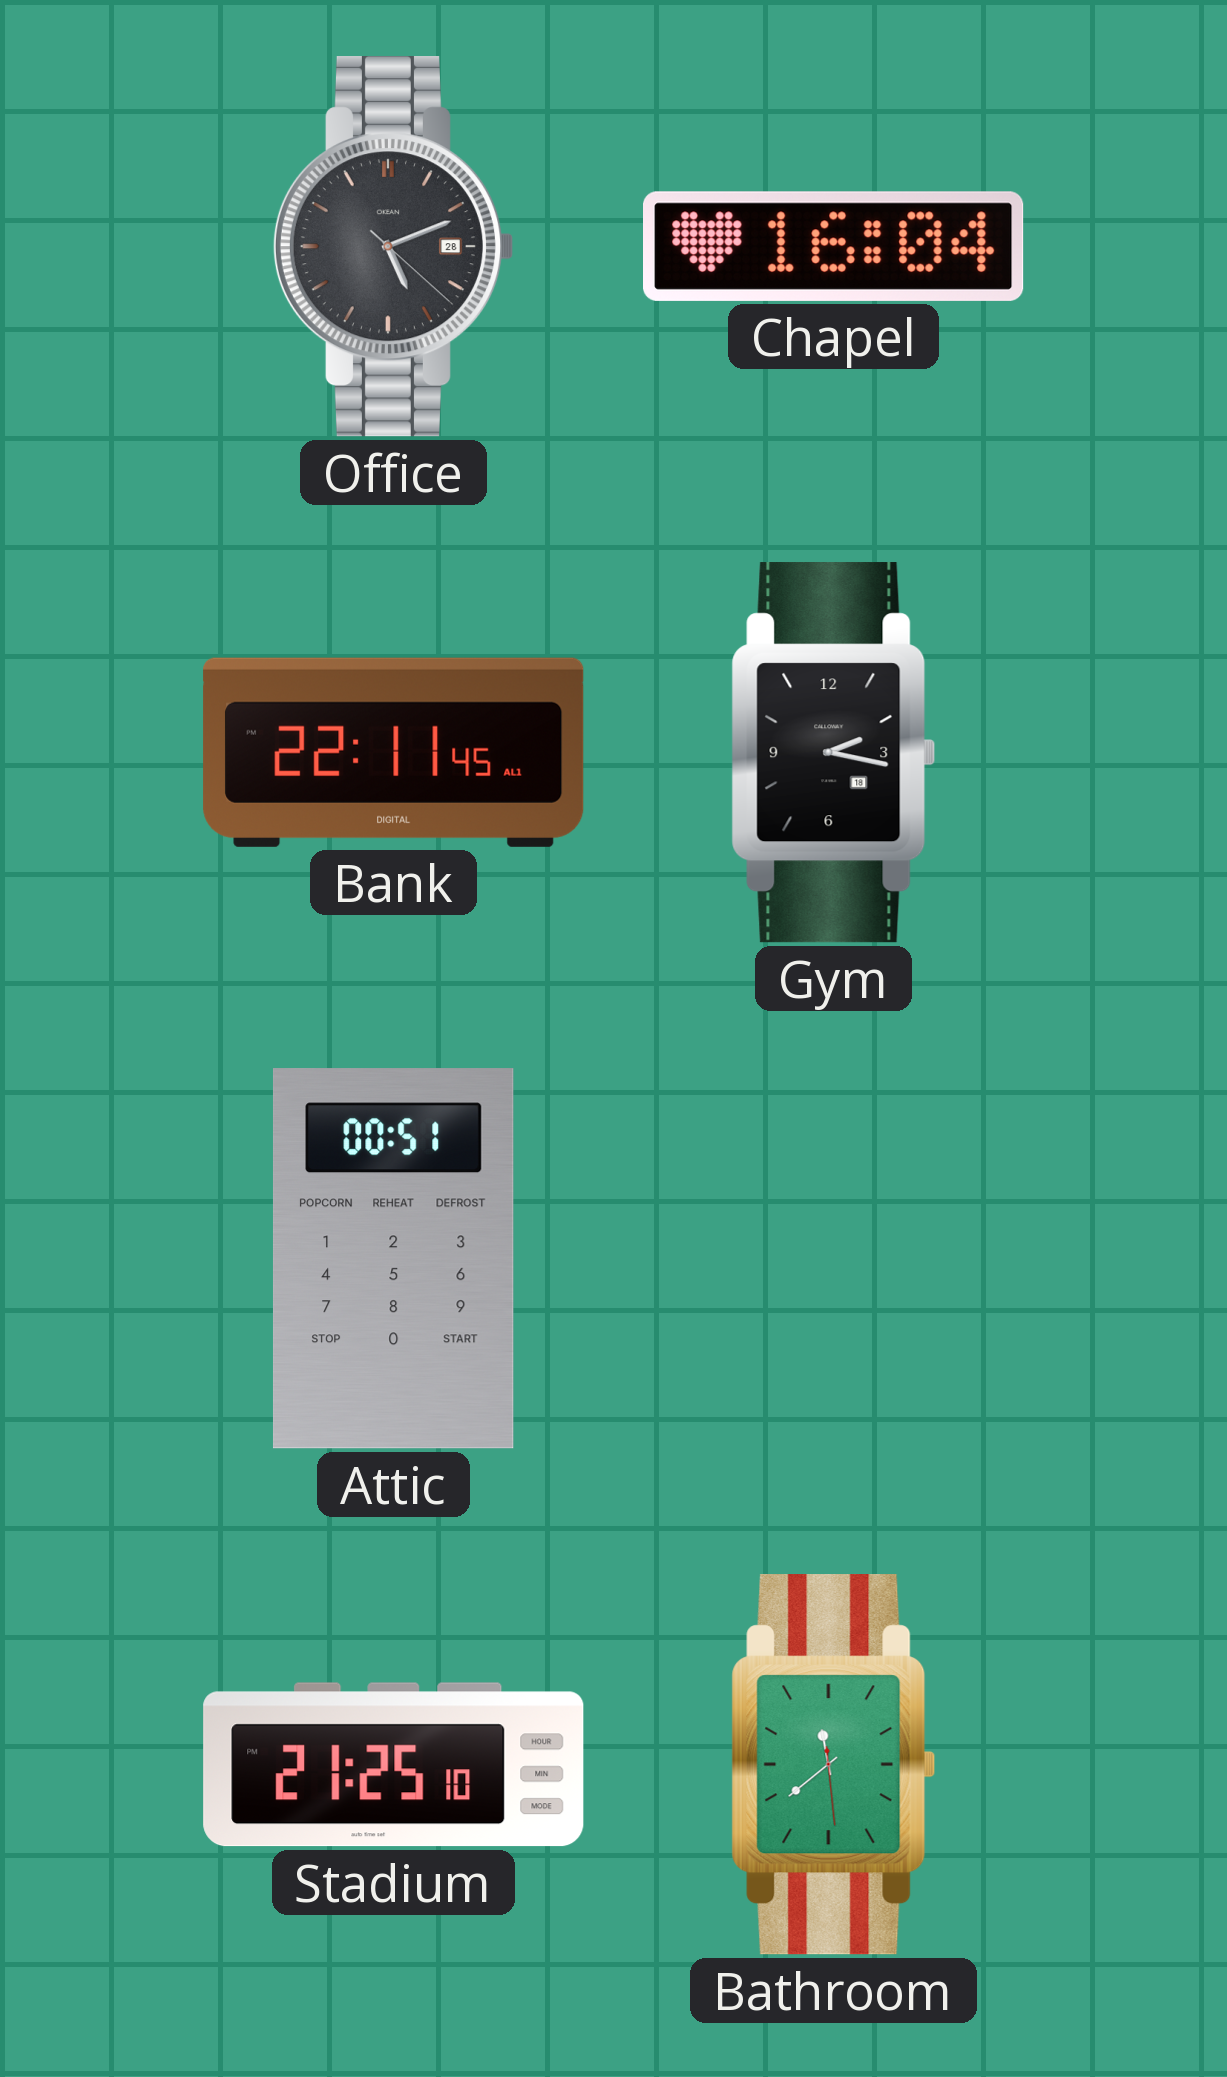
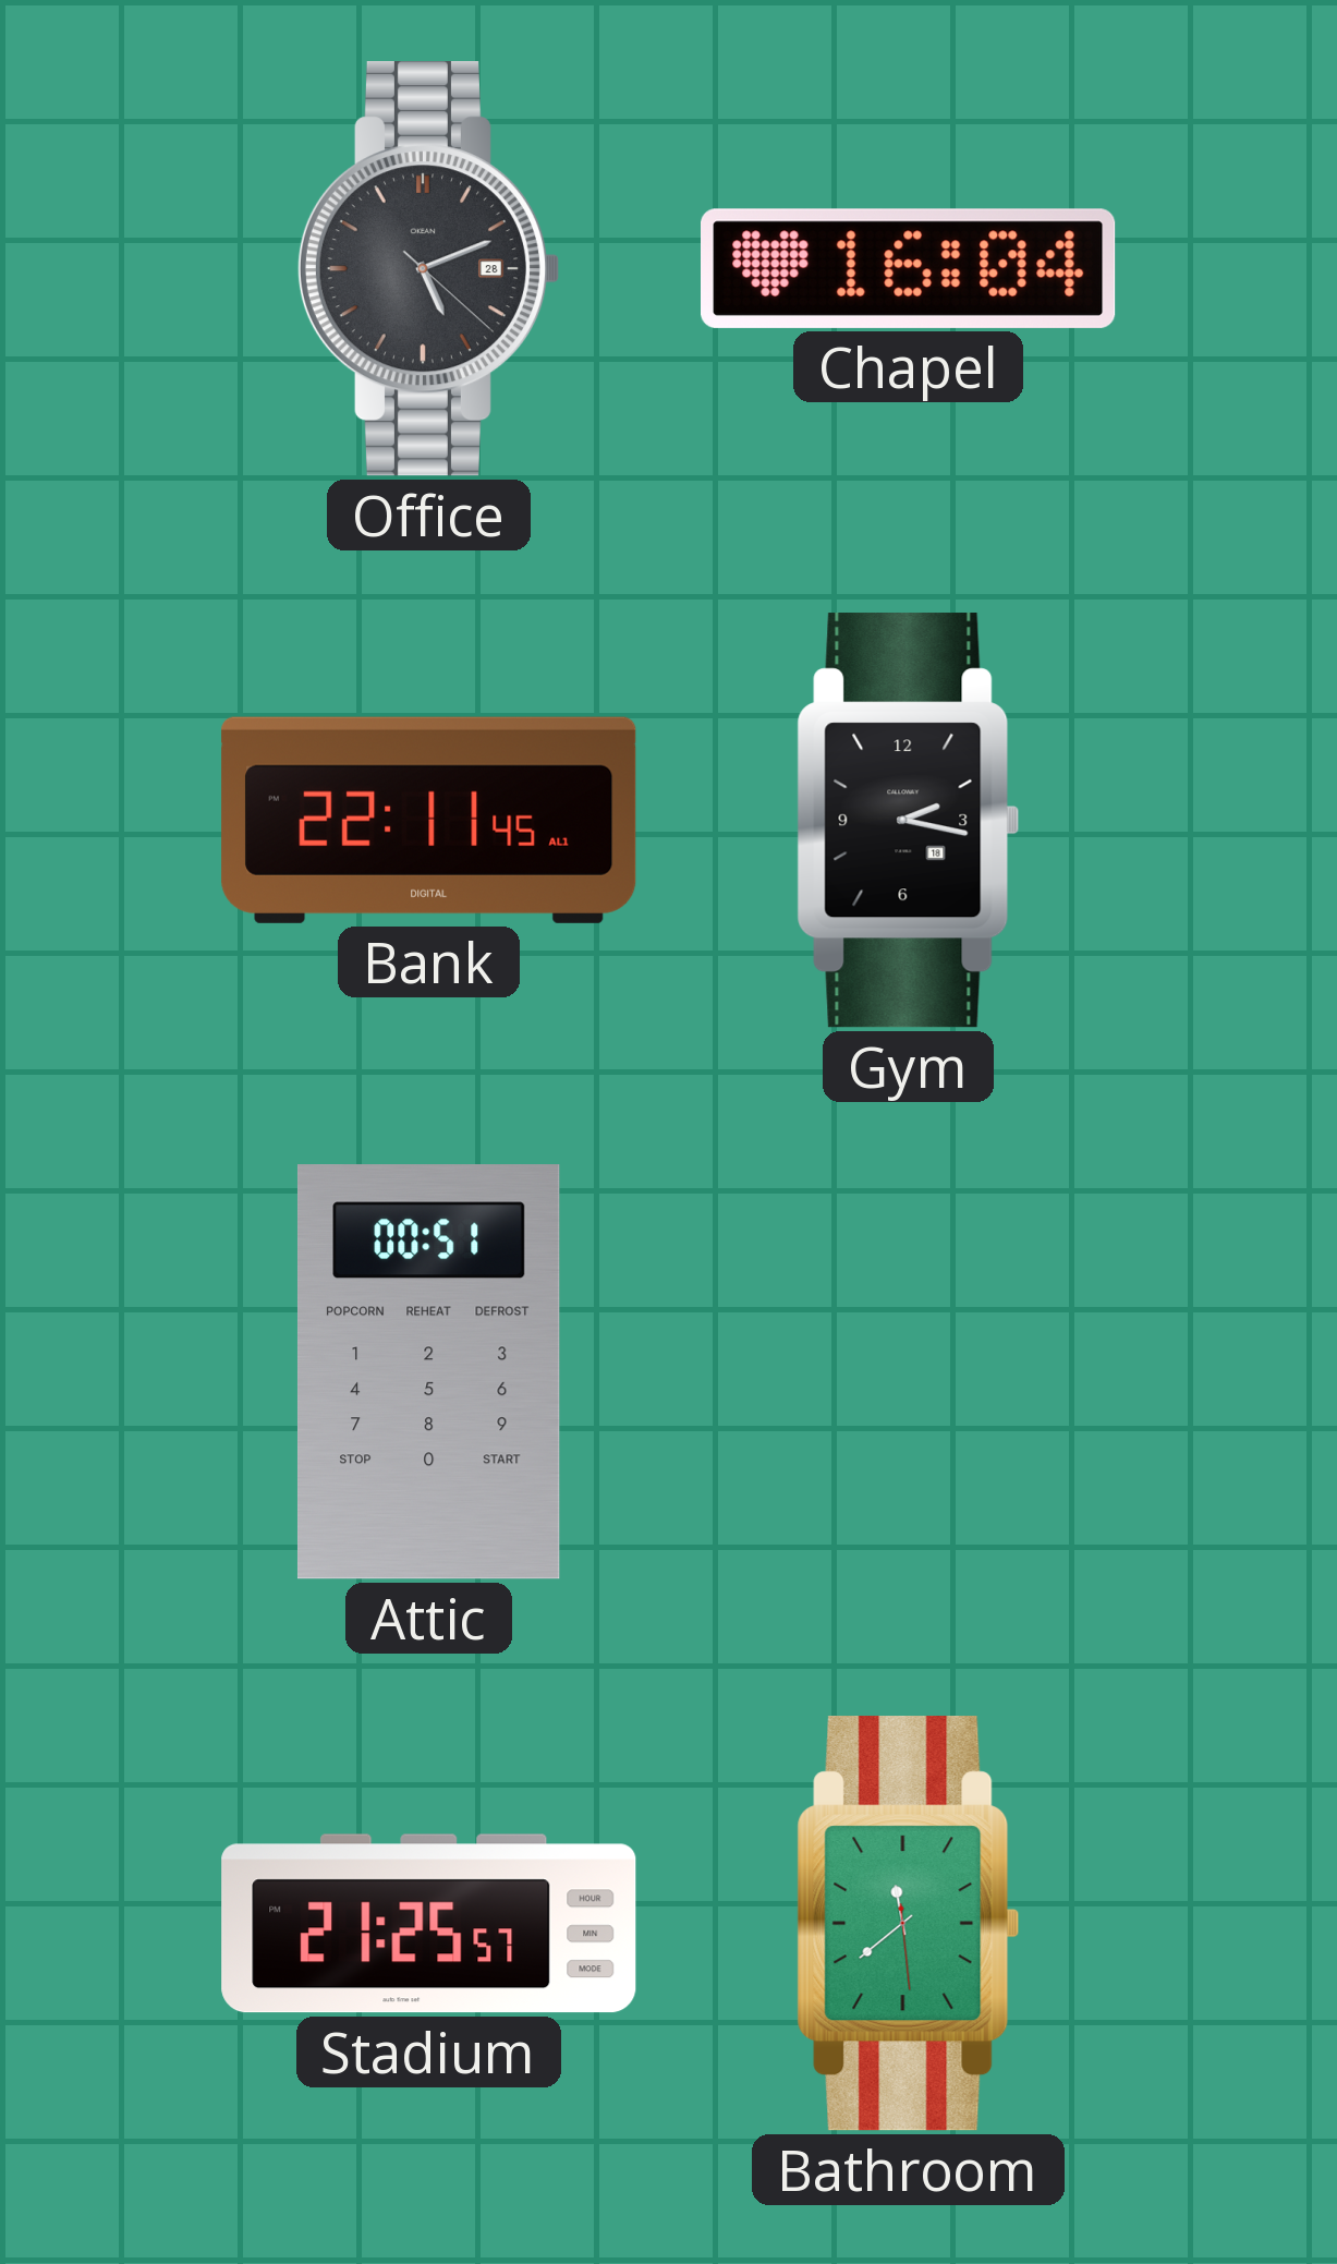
Stadium: 21:25:10 -> 21:25:57
